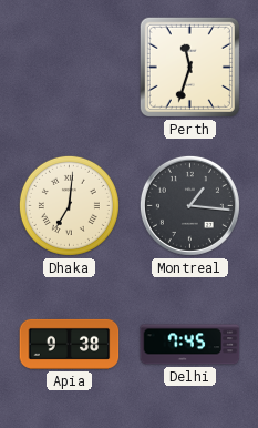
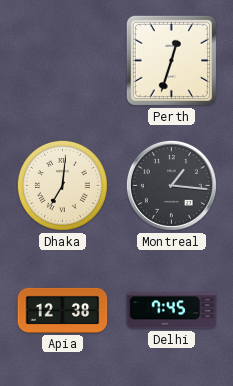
Perth: 11:33 -> 12:33
Apia: 9:38 -> 12:38
